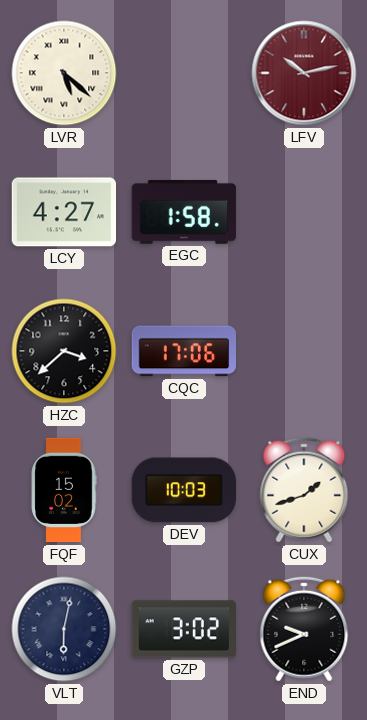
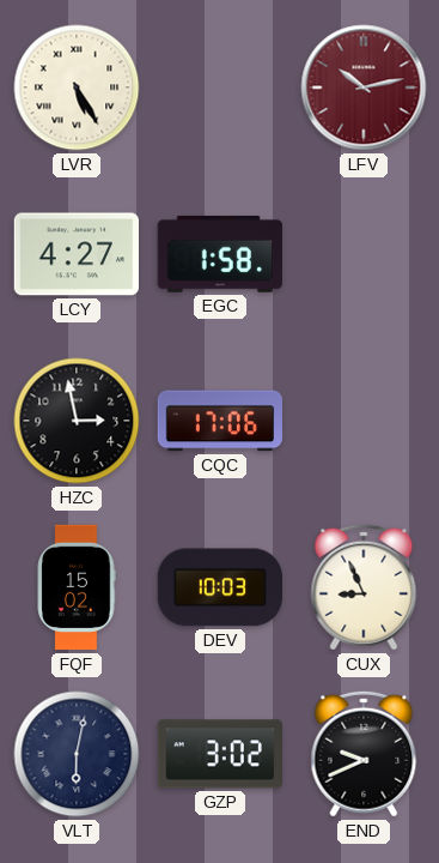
LVR: 5:22 -> 5:25
HZC: 3:38 -> 2:58
CUX: 1:42 -> 8:56
